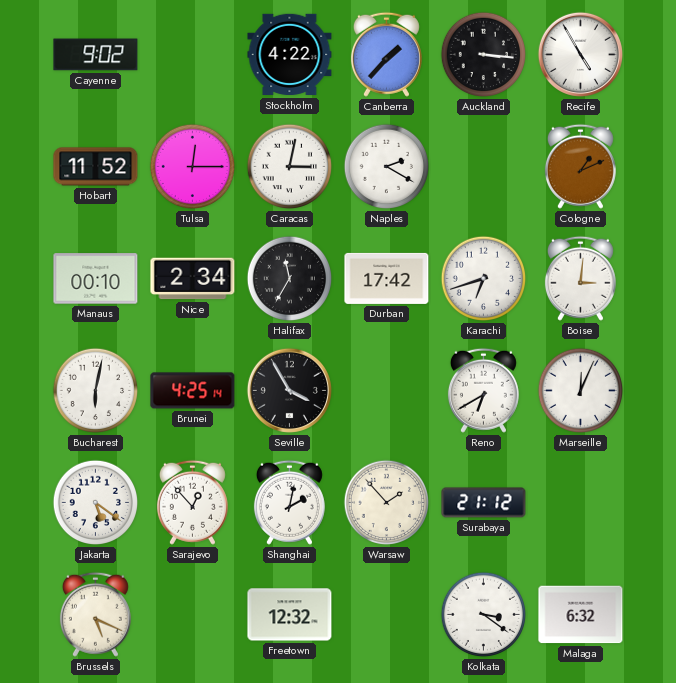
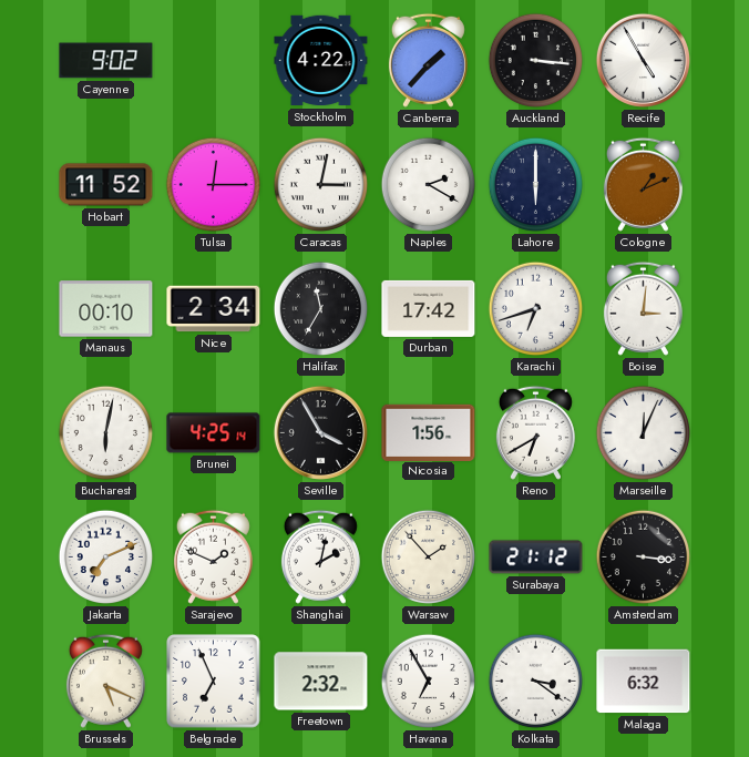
Lahore: none -> 6:00
Nicosia: none -> 1:56
Jakarta: 5:21 -> 7:11
Sarajevo: 12:53 -> 1:49
Amsterdam: none -> 3:16
Belgrade: none -> 6:56
Freetown: 12:32 -> 2:32
Havana: none -> 6:55
